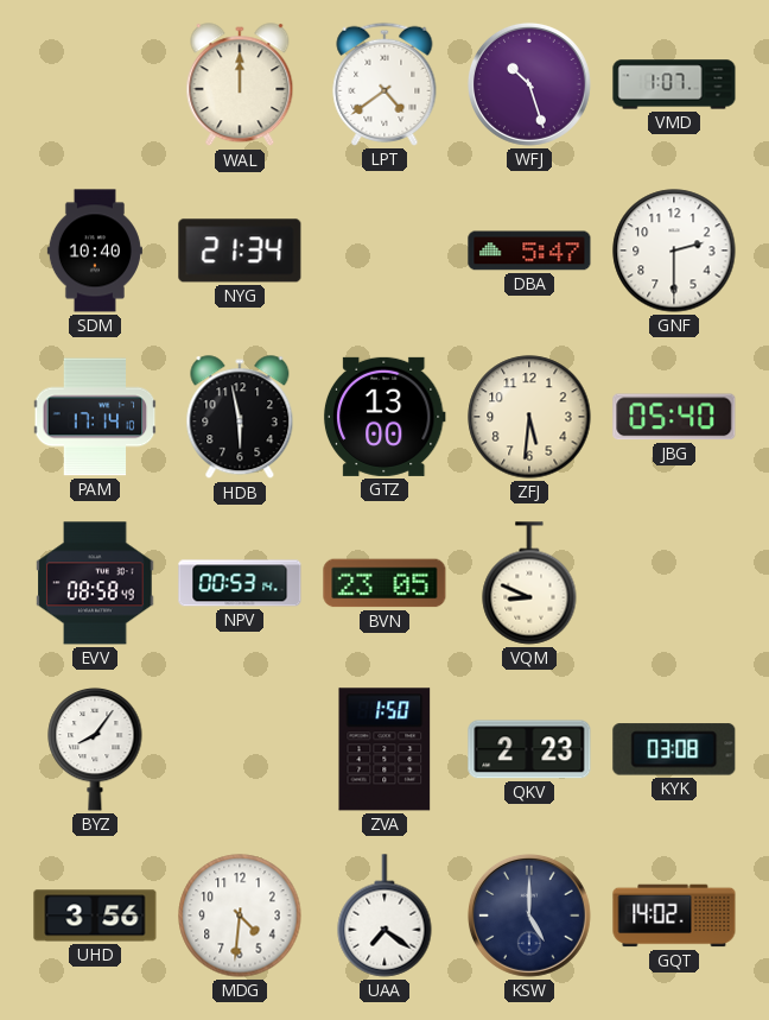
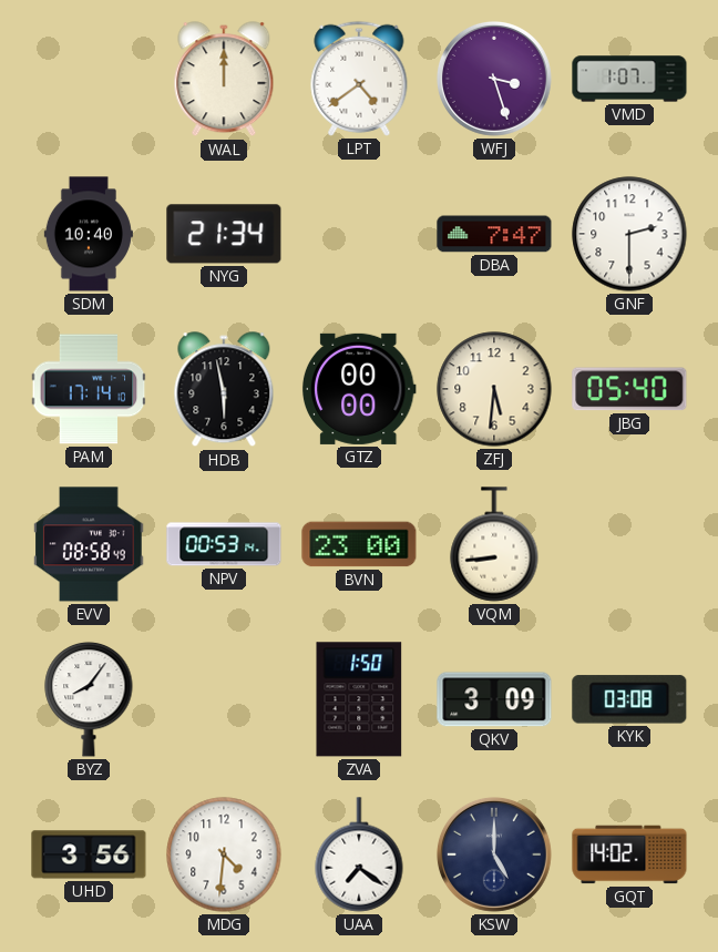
WFJ: 10:27 -> 3:27
DBA: 5:47 -> 7:47
GTZ: 13:00 -> 00:00
BVN: 23:05 -> 23:00
VQM: 8:49 -> 8:44
QKV: 2:23 -> 3:09
